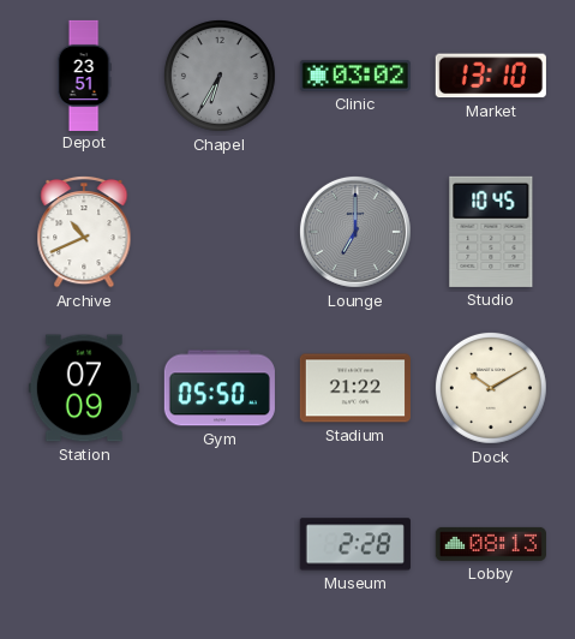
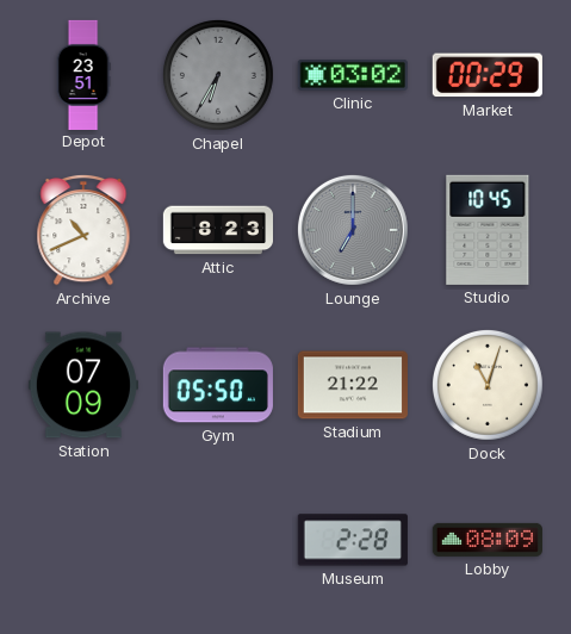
Market: 13:10 -> 00:29
Attic: none -> 8:23
Dock: 10:10 -> 11:03
Lobby: 08:13 -> 08:09
